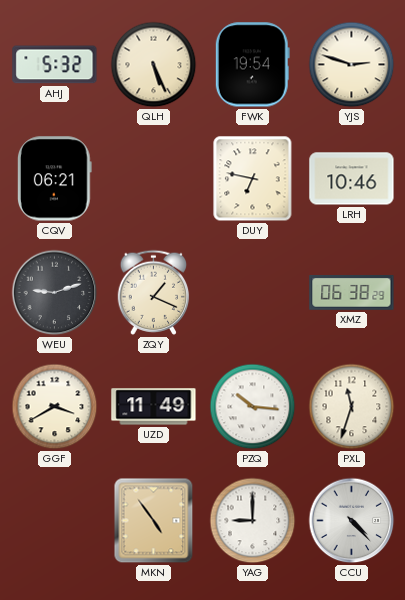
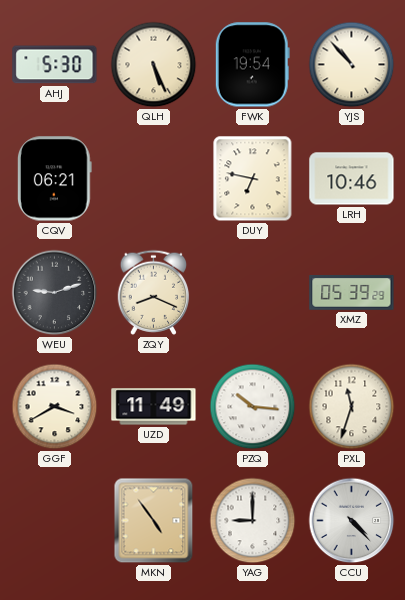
AHJ: 5:32 -> 5:30
YJS: 2:48 -> 10:53
ZQY: 1:19 -> 8:19
XMZ: 06:38 -> 05:39
